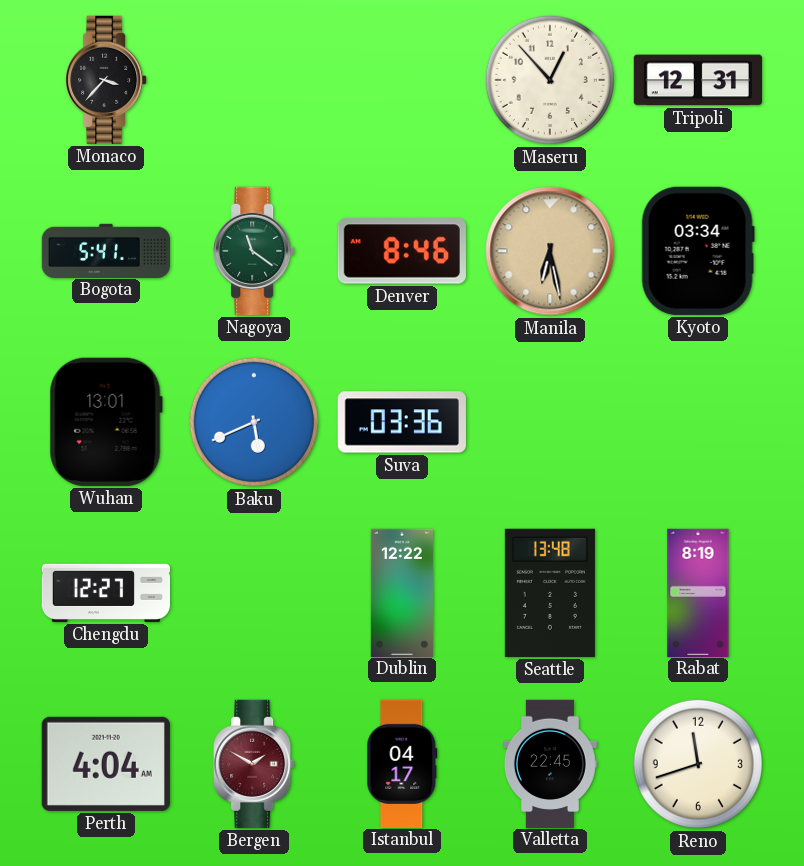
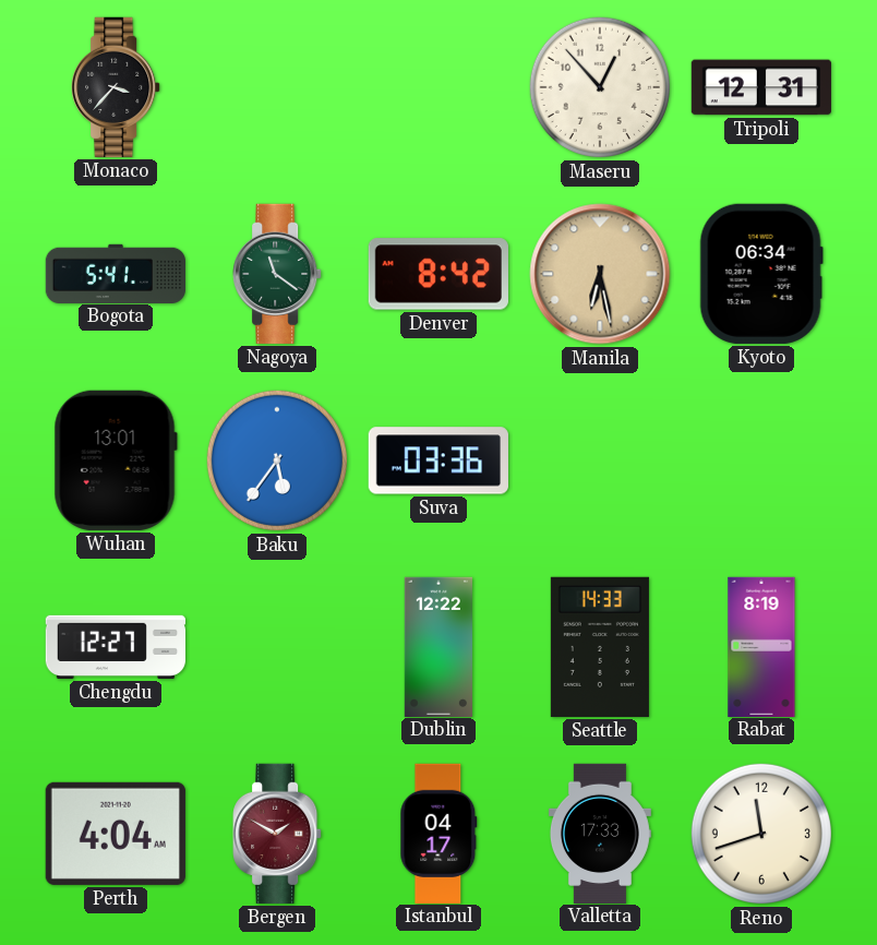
Denver: 8:46 -> 8:42
Kyoto: 03:34 -> 06:34
Baku: 5:41 -> 5:36
Seattle: 13:48 -> 14:33
Valletta: 22:45 -> 17:33
